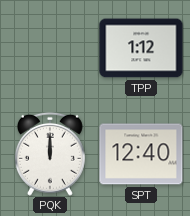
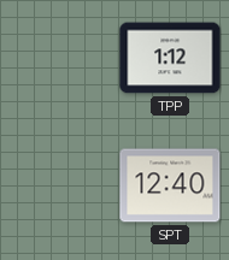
PQK: 12:00 -> none
